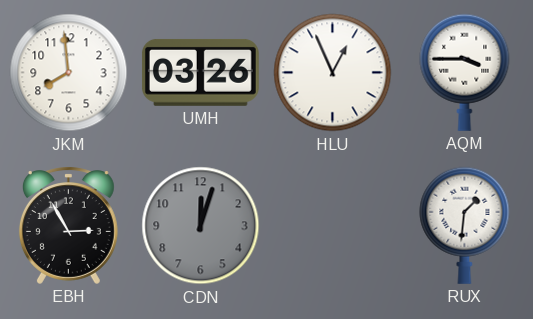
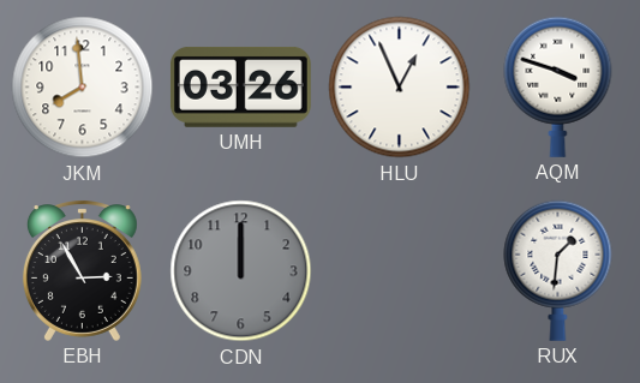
AQM: 3:45 -> 3:48
CDN: 12:03 -> 12:00
